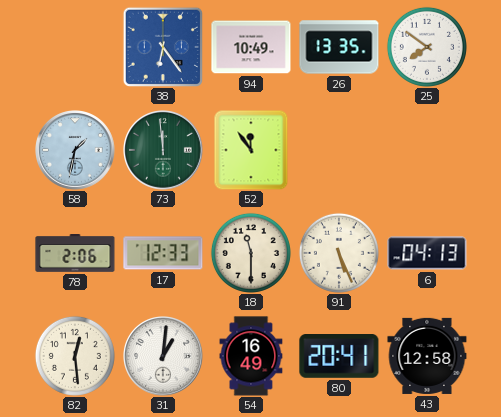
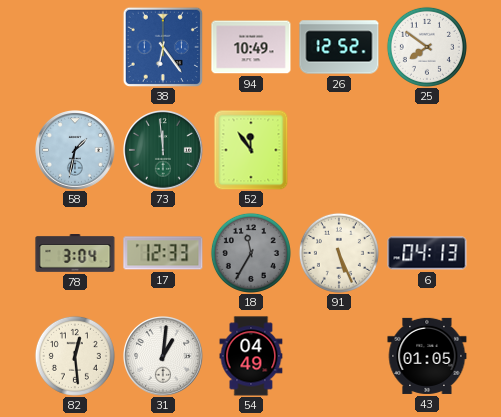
26: 13:35 -> 12:52
78: 2:06 -> 3:04
18: 11:30 -> 11:35
18 dial: cream -> grey
54: 16:49 -> 04:49
80: 20:41 -> none
43: 12:58 -> 01:05
